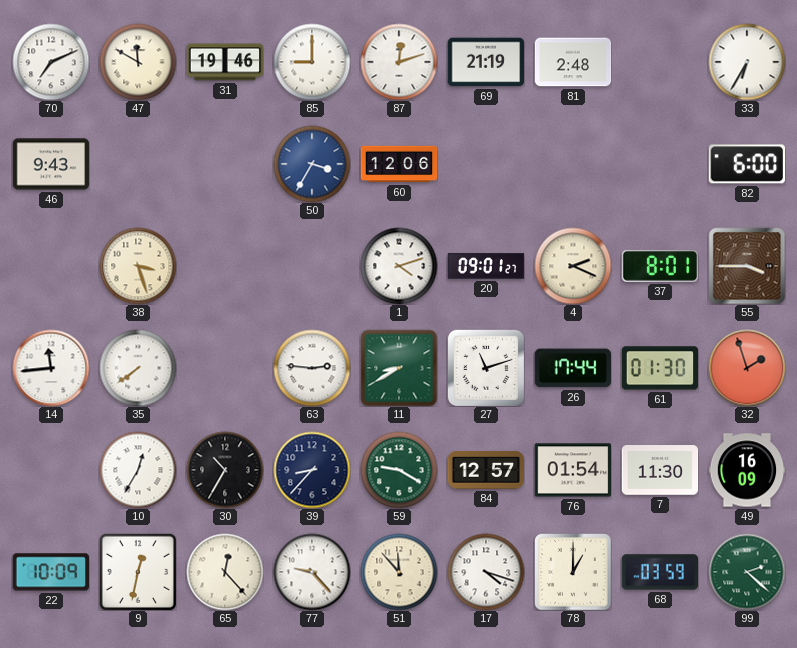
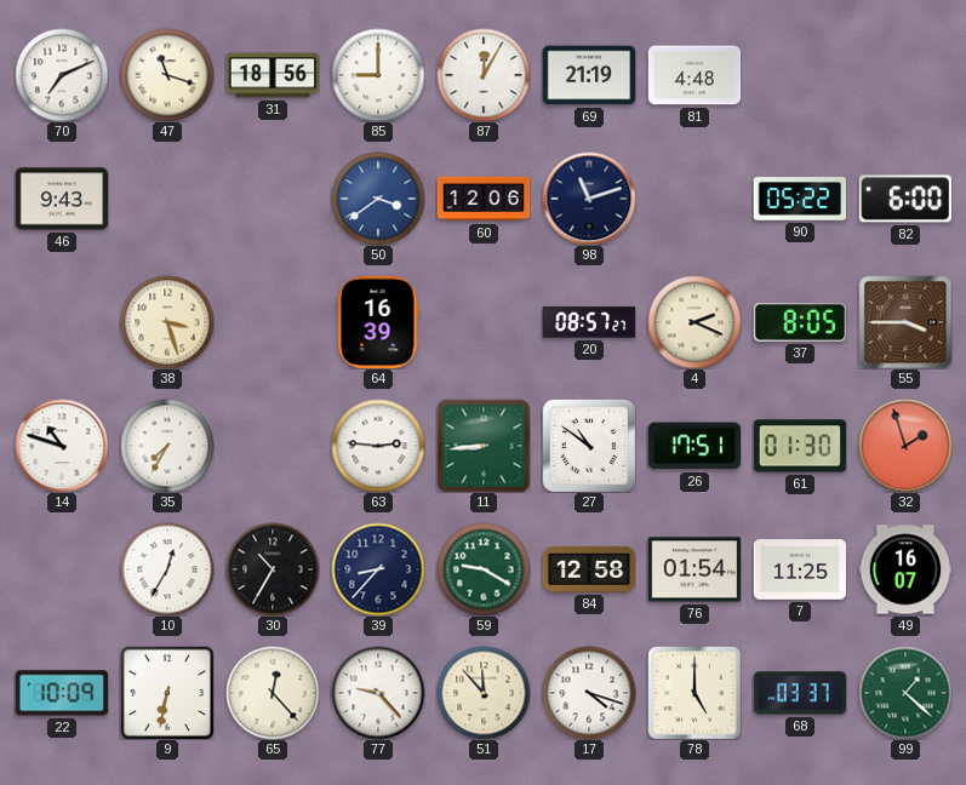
47: 11:50 -> 11:18
31: 19:46 -> 18:56
87: 12:12 -> 12:05
81: 2:48 -> 4:48
33: 6:35 -> none
50: 3:35 -> 3:39
98: none -> 11:12
90: none -> 05:22
64: none -> 16:39
1: 4:12 -> none
20: 09:01 -> 08:57
37: 8:01 -> 8:05
14: 11:44 -> 10:48
35: 7:39 -> 7:35
11: 8:40 -> 8:44
27: 11:12 -> 10:51
26: 17:44 -> 17:51
84: 12:57 -> 12:58
7: 11:30 -> 11:25
49: 16:09 -> 16:07
9: 12:32 -> 6:32
78: 1:00 -> 5:00
68: 03:59 -> 03:37
99: 2:22 -> 1:22
